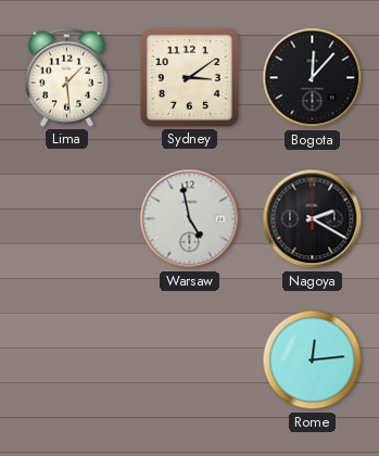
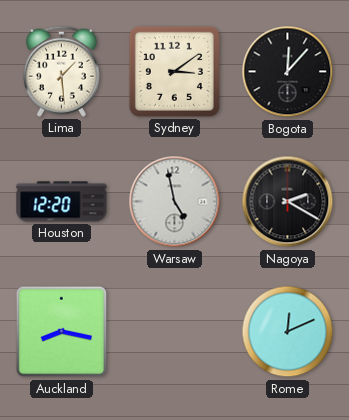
Houston: none -> 12:20
Auckland: none -> 8:17
Rome: 12:14 -> 12:11
